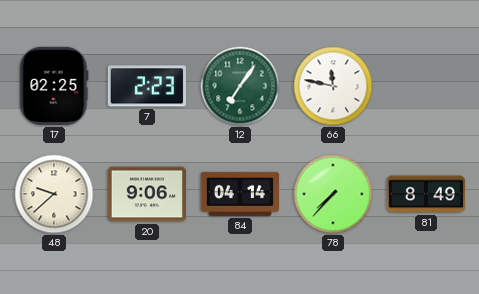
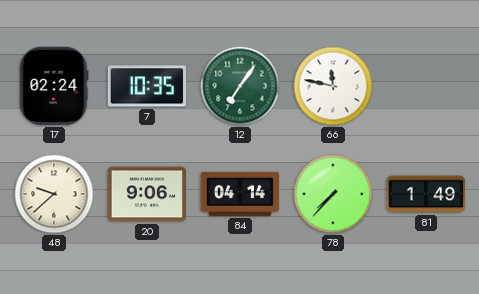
17: 02:25 -> 02:24
7: 2:23 -> 10:35
81: 8:49 -> 1:49
